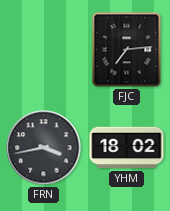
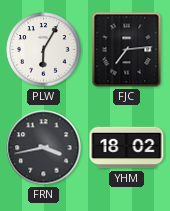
PLW: none -> 6:05
